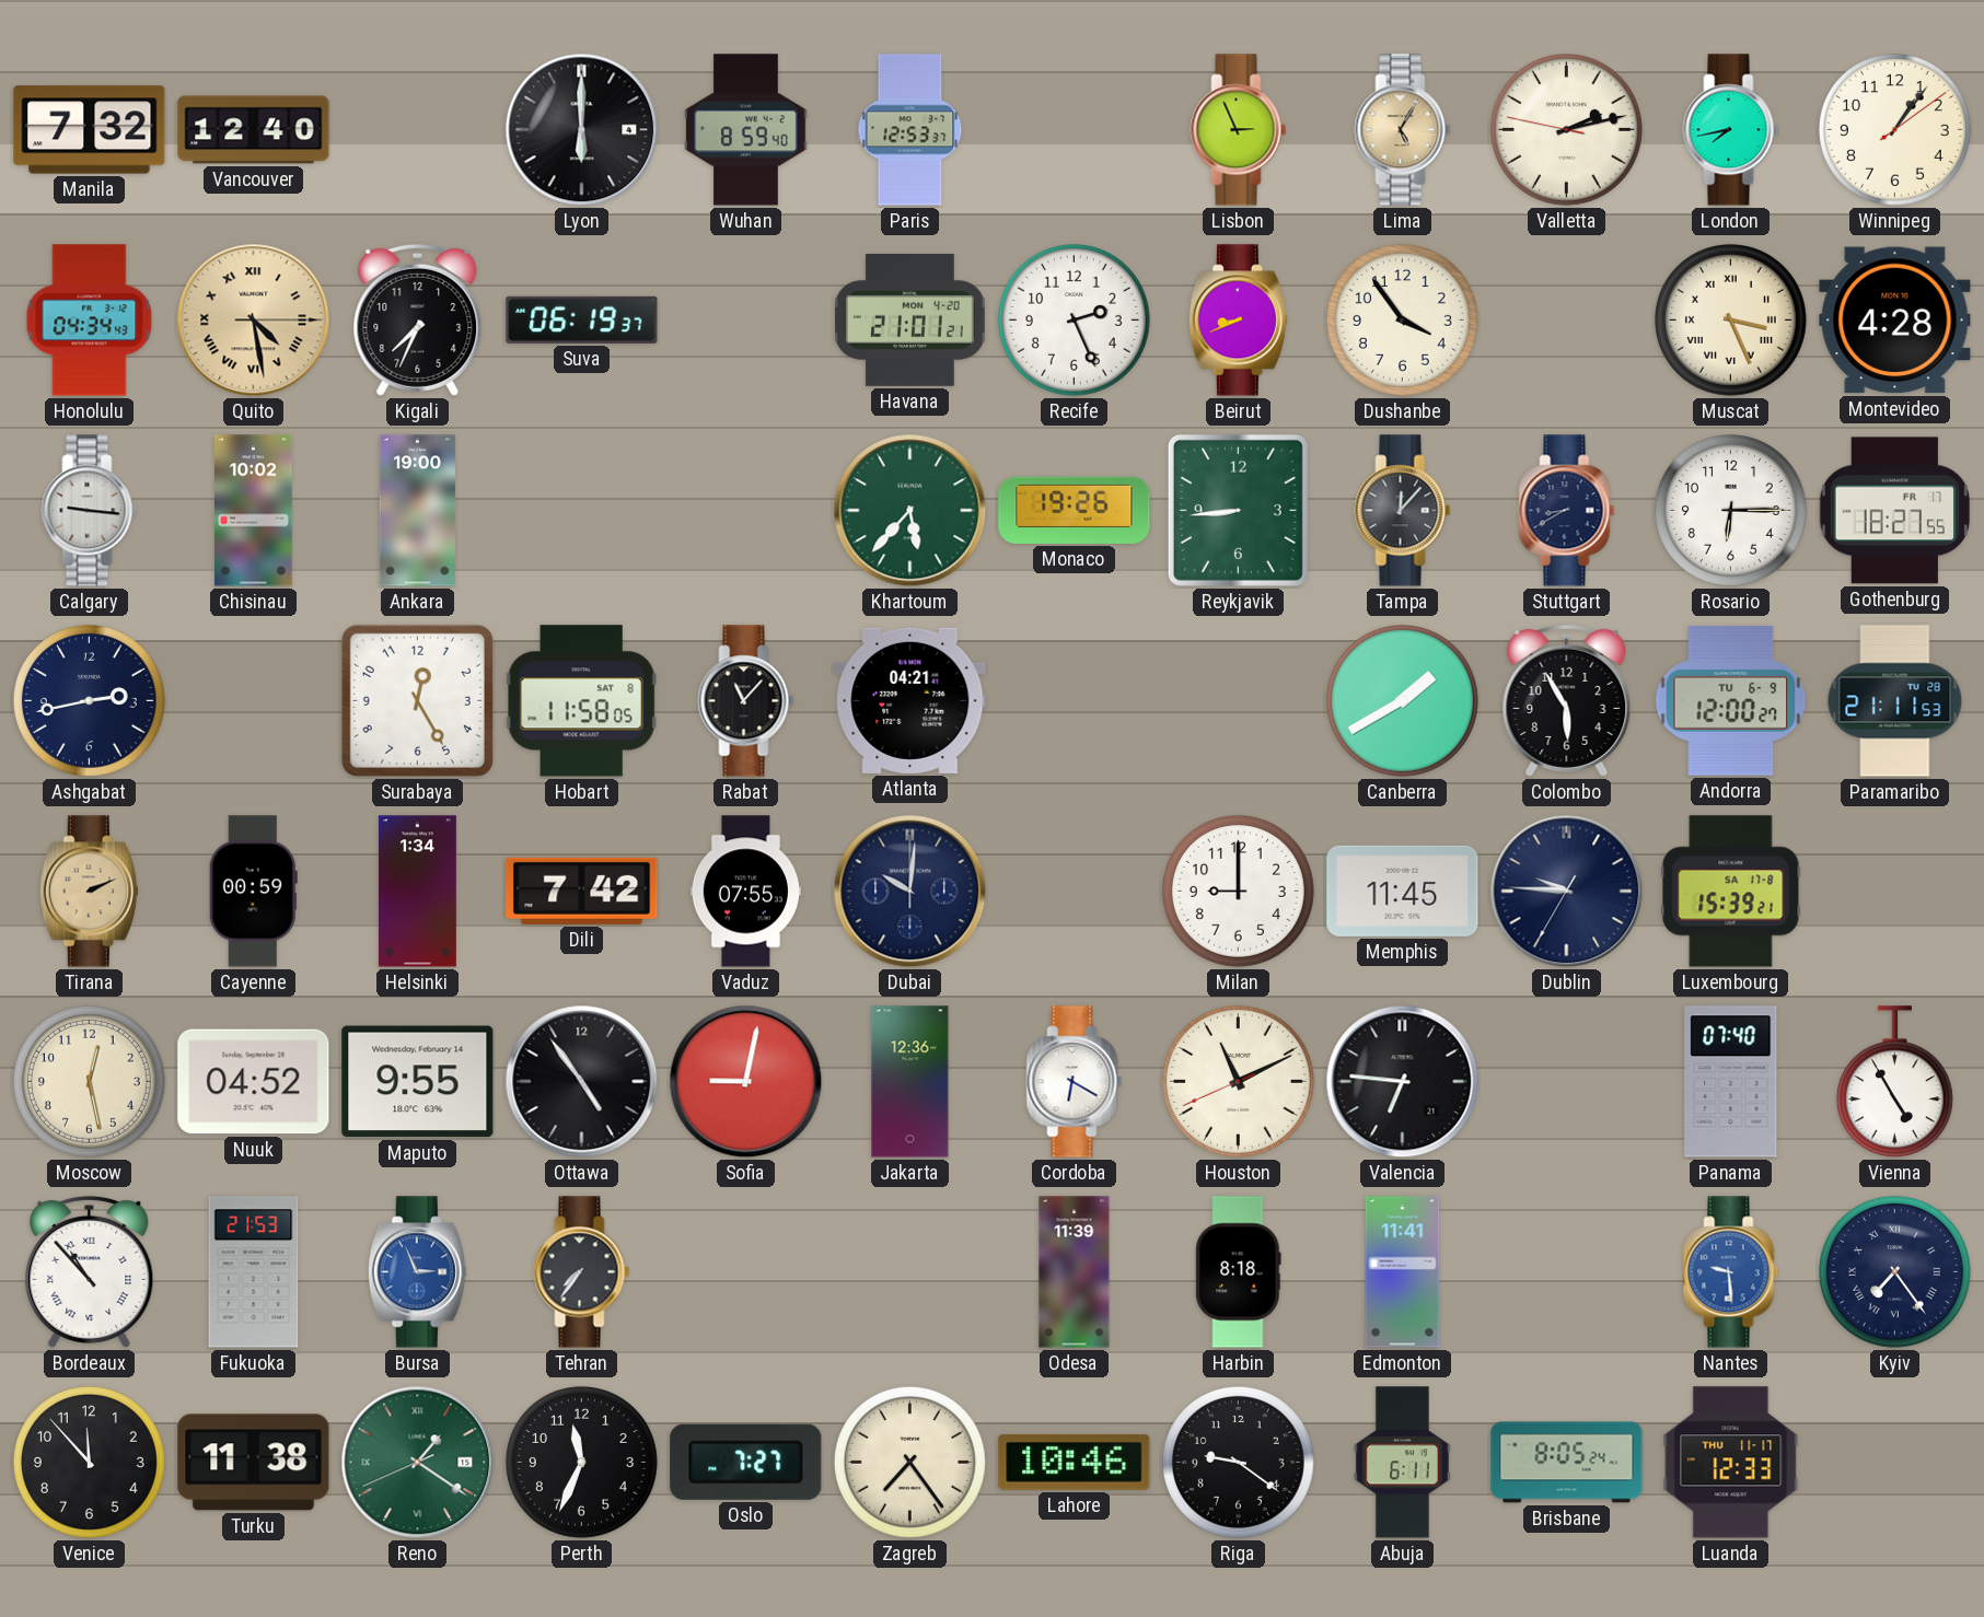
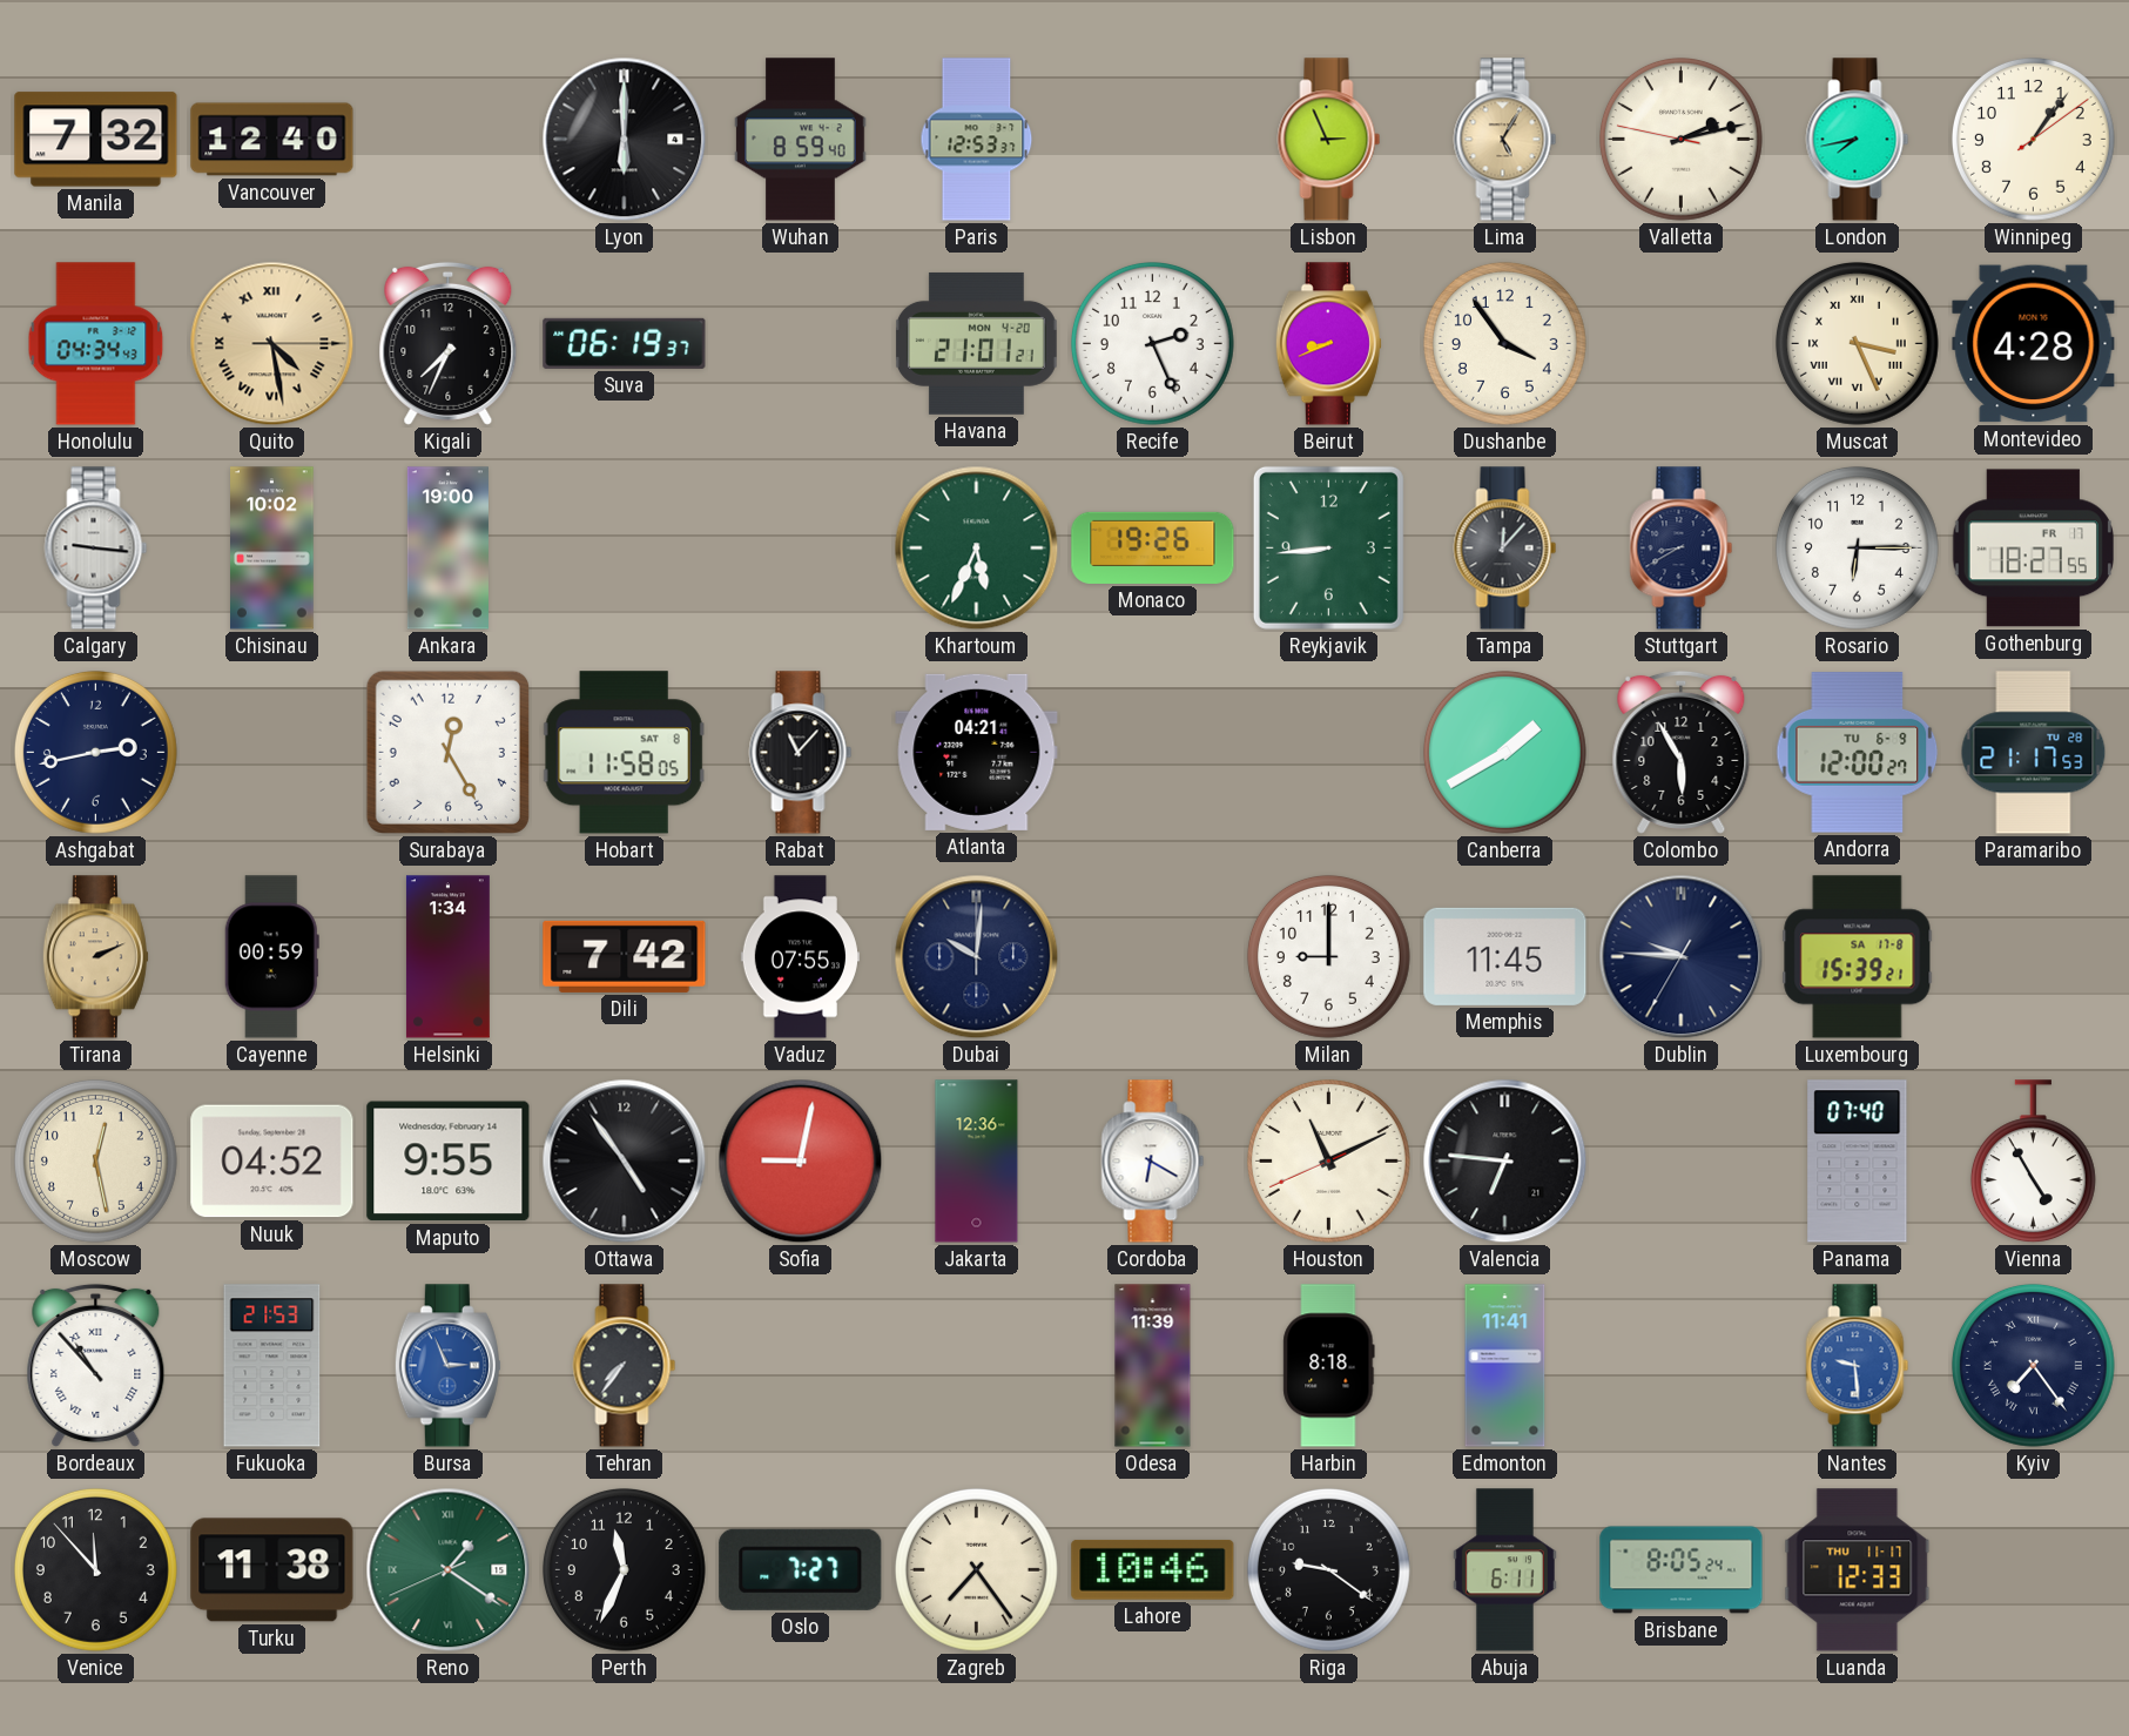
Khartoum: 5:37 -> 5:34
Paramaribo: 21:11 -> 21:17
